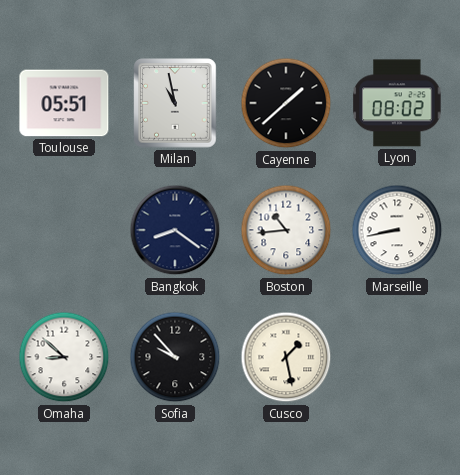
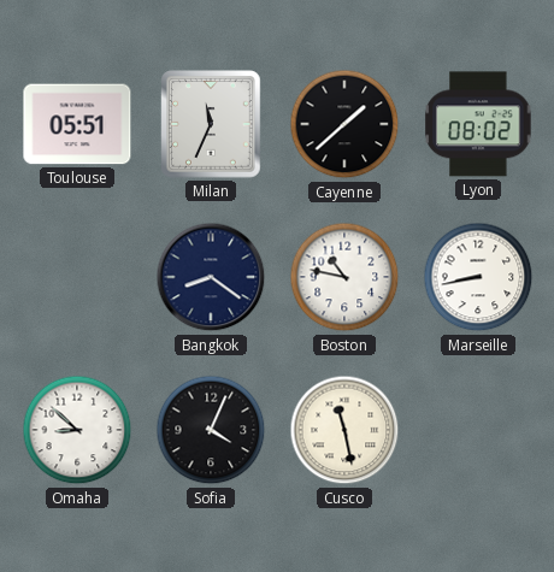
Milan: 10:58 -> 11:34
Boston: 10:44 -> 10:47
Sofia: 9:53 -> 4:04
Cusco: 1:28 -> 11:28
